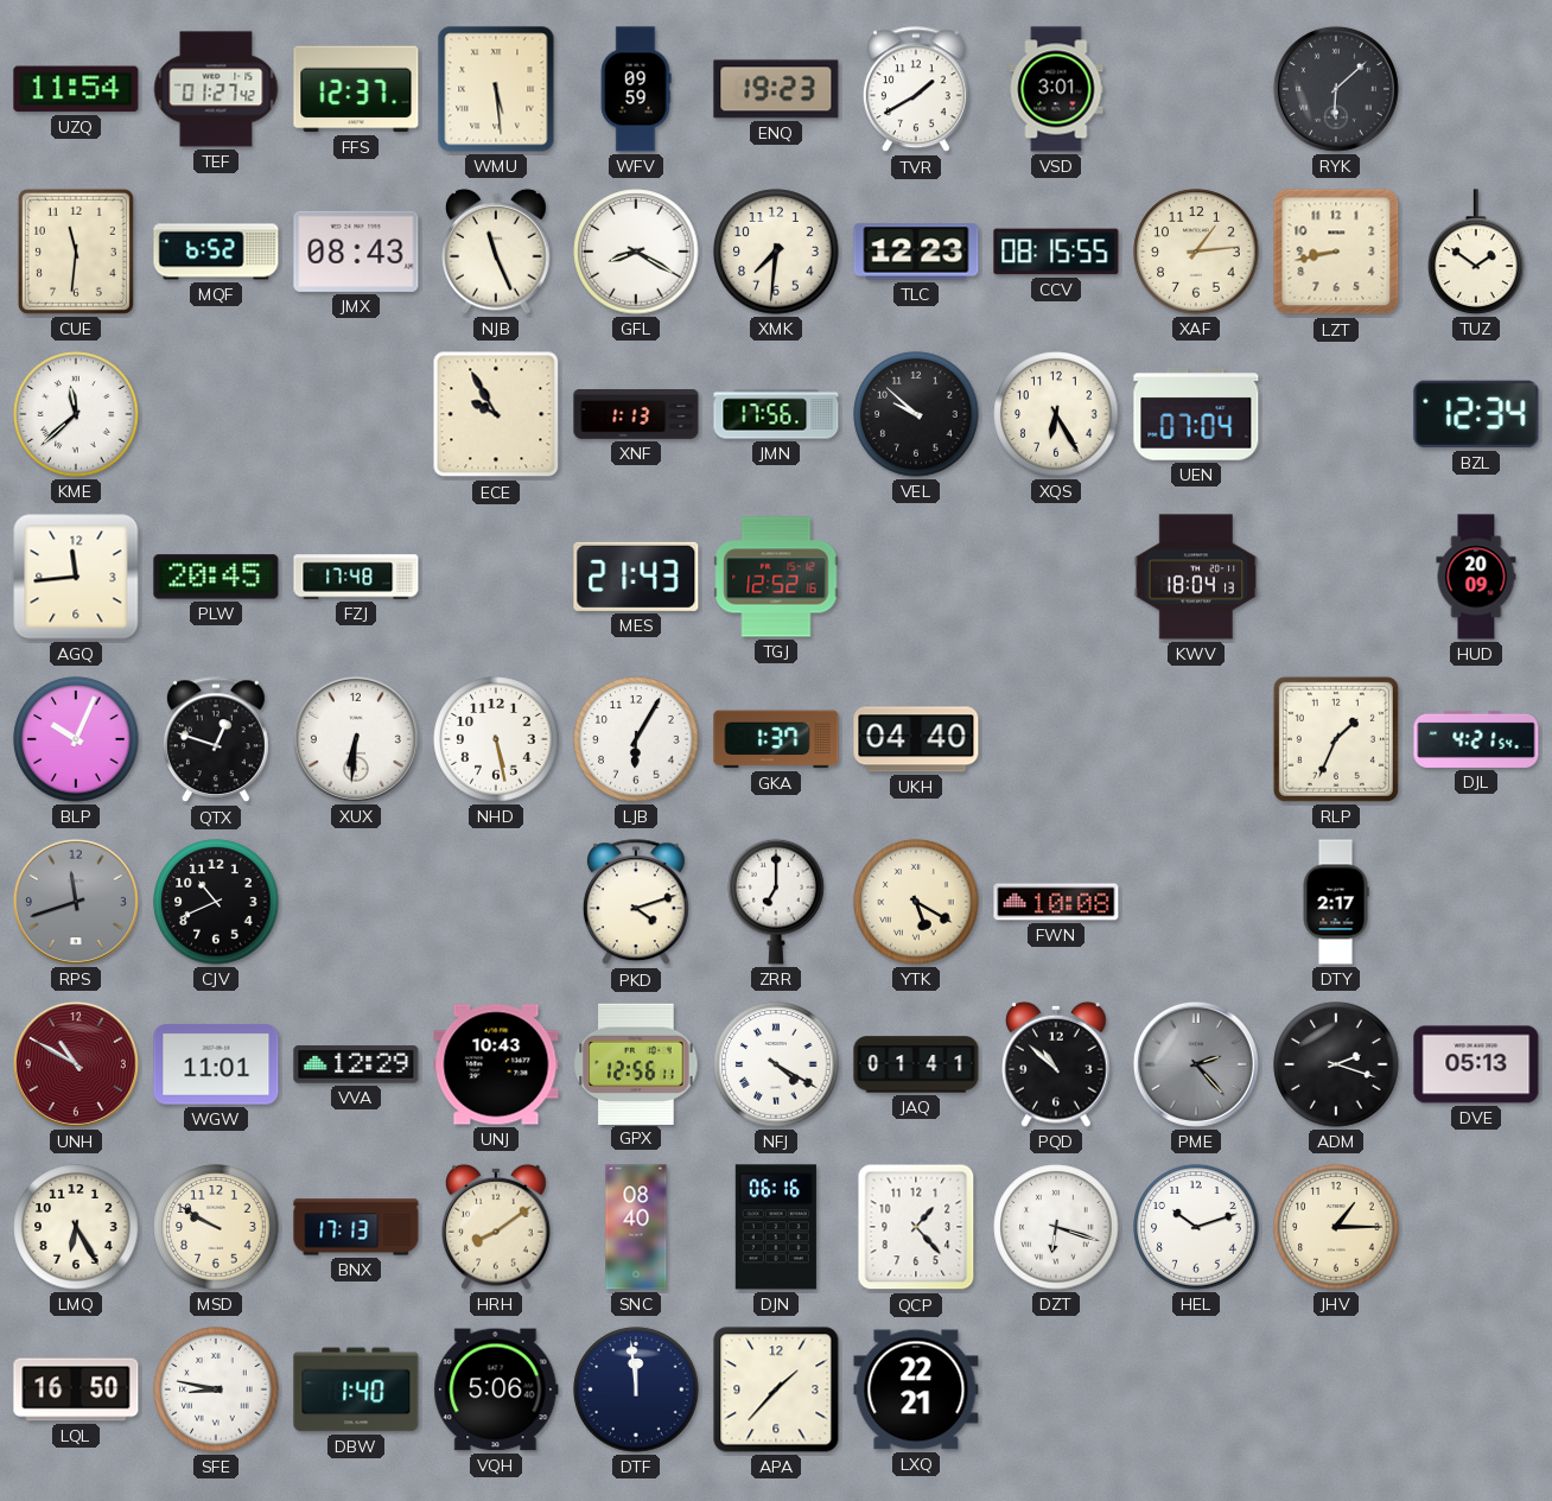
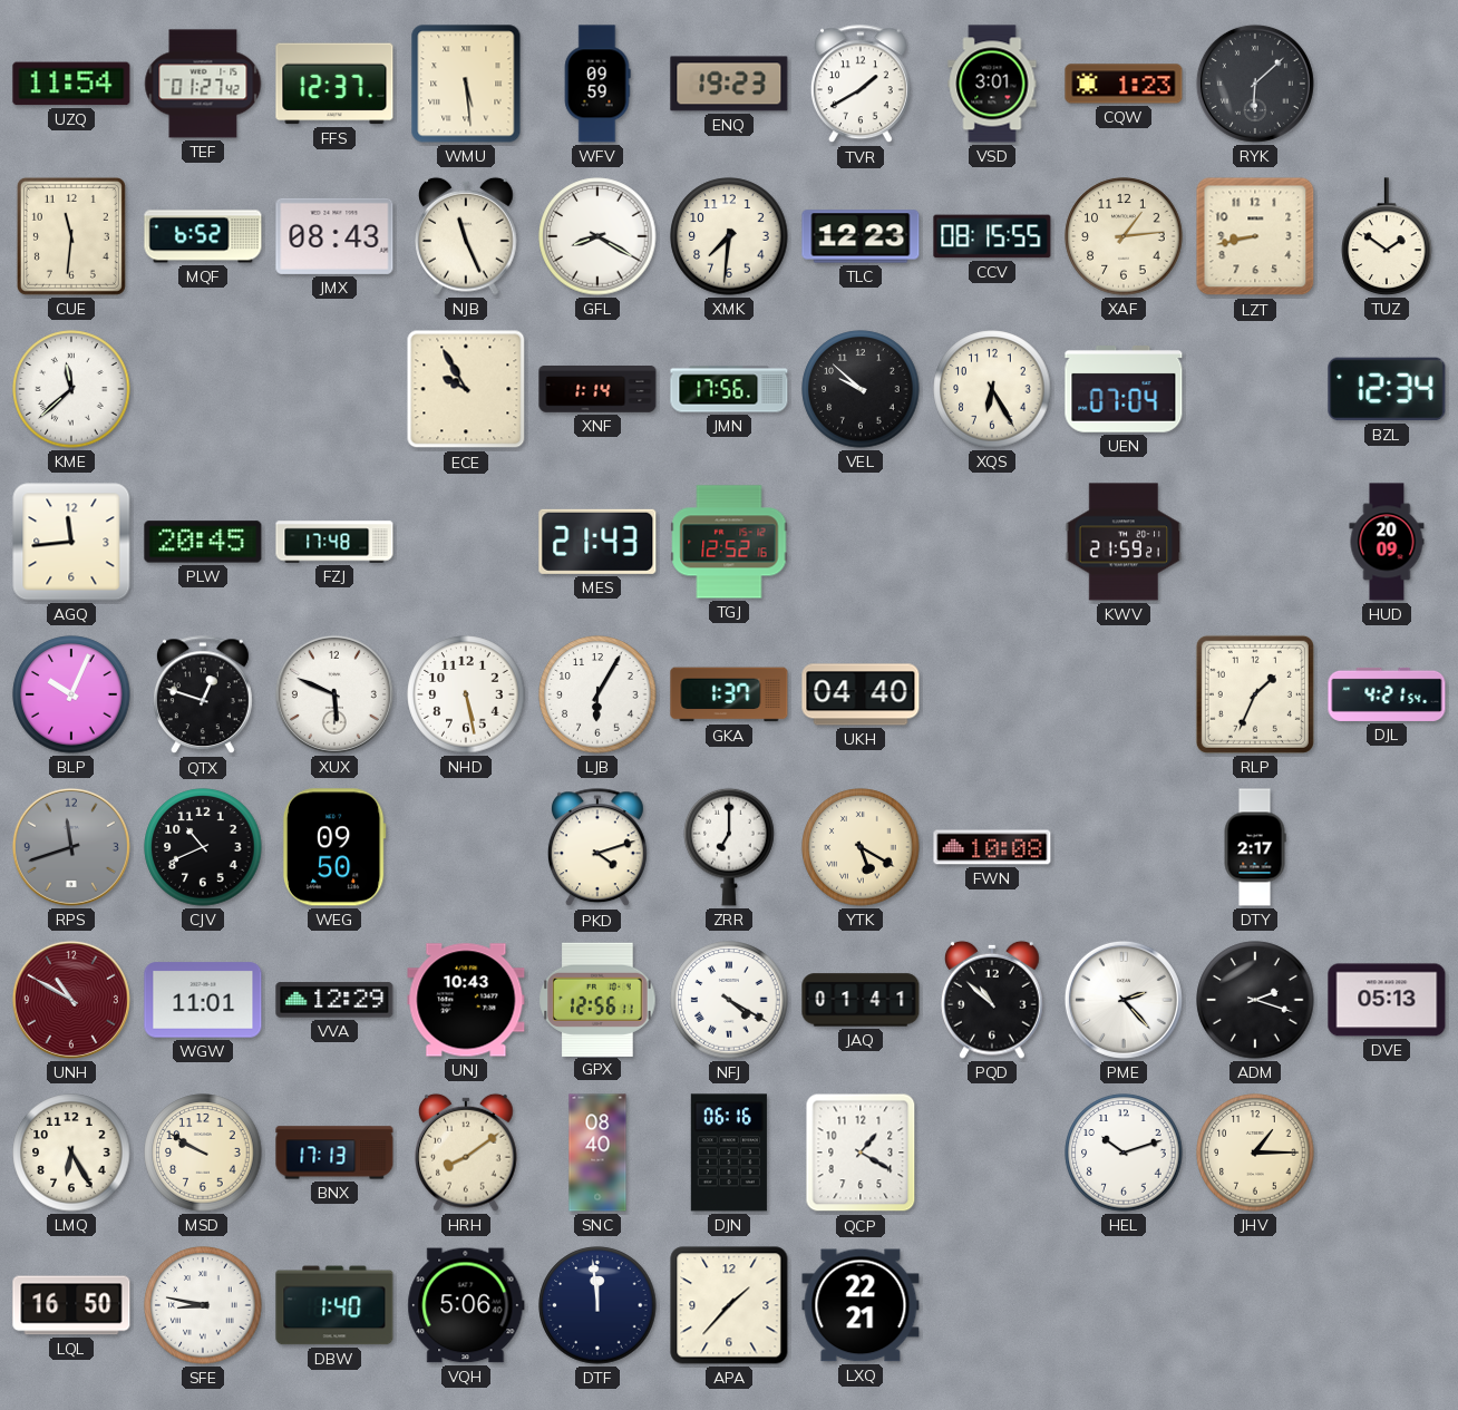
CQW: none -> 1:23
XNF: 1:13 -> 1:14
KWV: 18:04 -> 21:59
XUX: 6:31 -> 5:49
WEG: none -> 09:50
PME dial: grey -> white
QCP: 1:23 -> 1:20
DZT: 6:18 -> none
